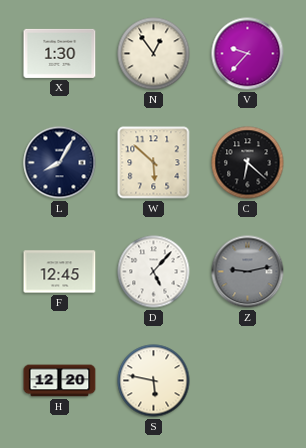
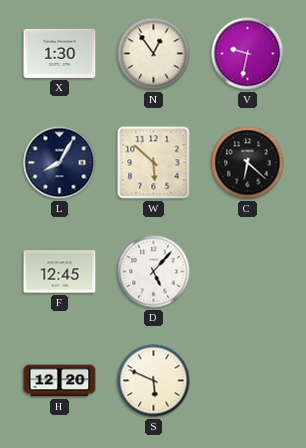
V: 9:37 -> 9:32
Z: 9:13 -> none
S: 5:47 -> 5:49
